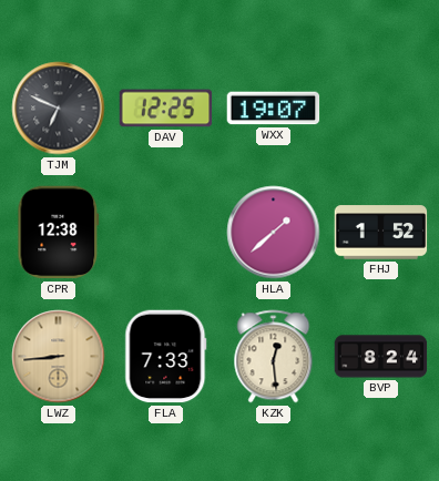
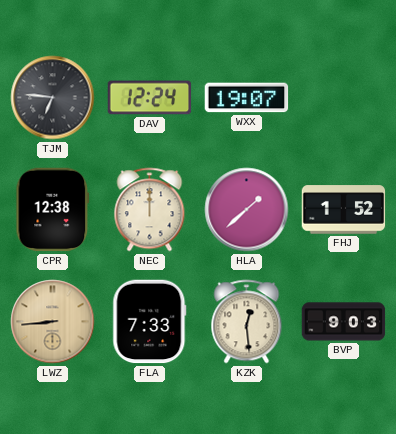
TJM: 6:49 -> 6:46
DAV: 12:25 -> 12:24
NEC: none -> 12:00
BVP: 8:24 -> 9:03
